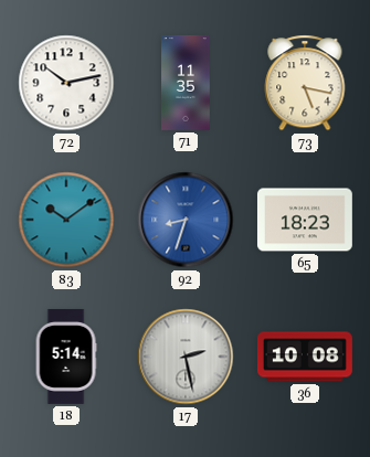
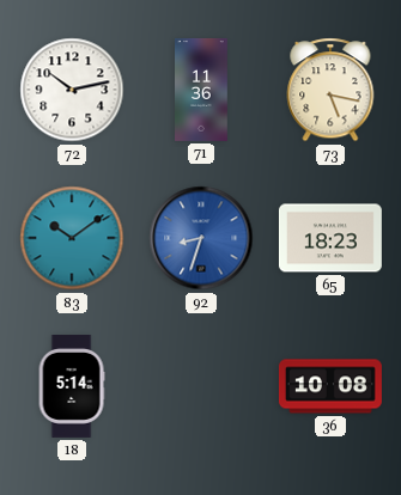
71: 11:35 -> 11:36
17: 2:28 -> none
